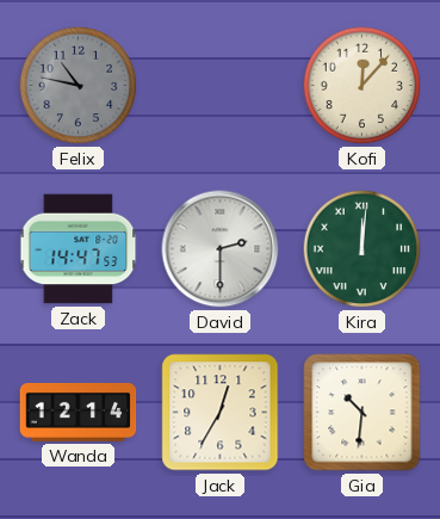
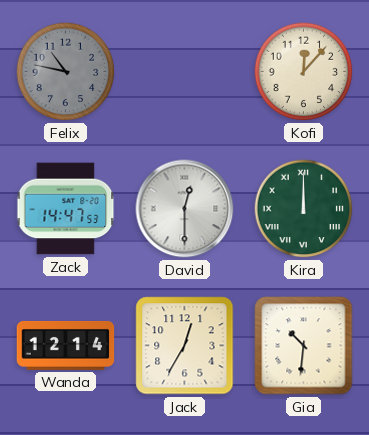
David: 2:30 -> 12:30
Kira: 12:01 -> 12:00
